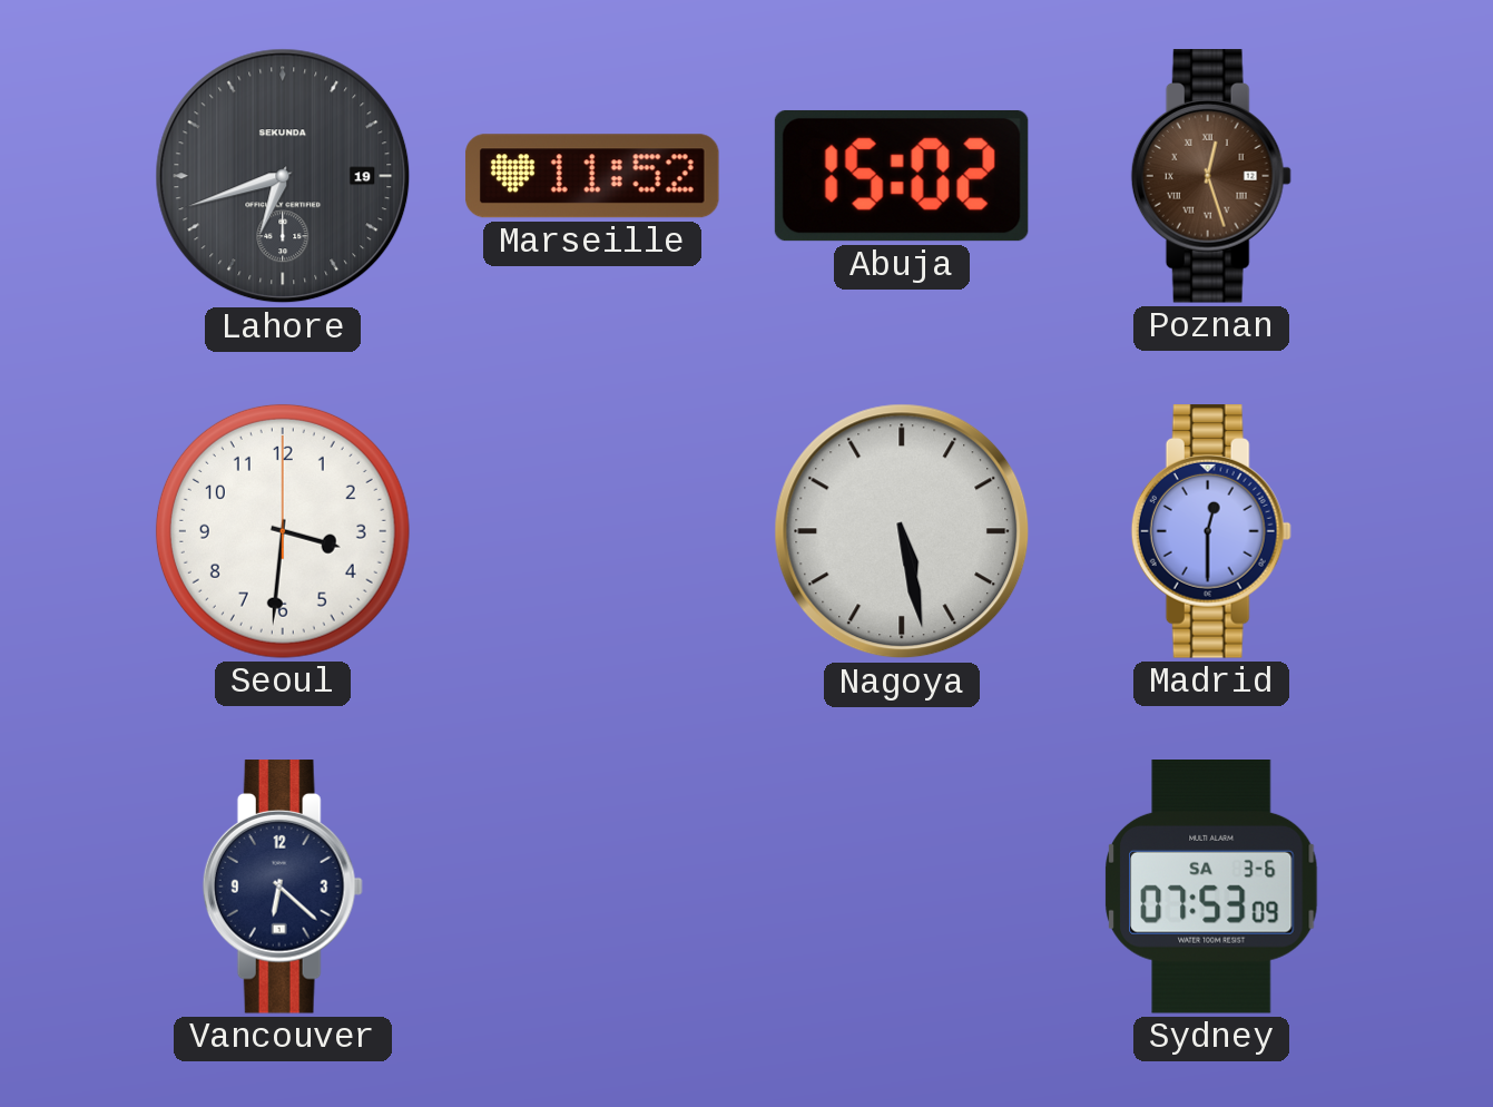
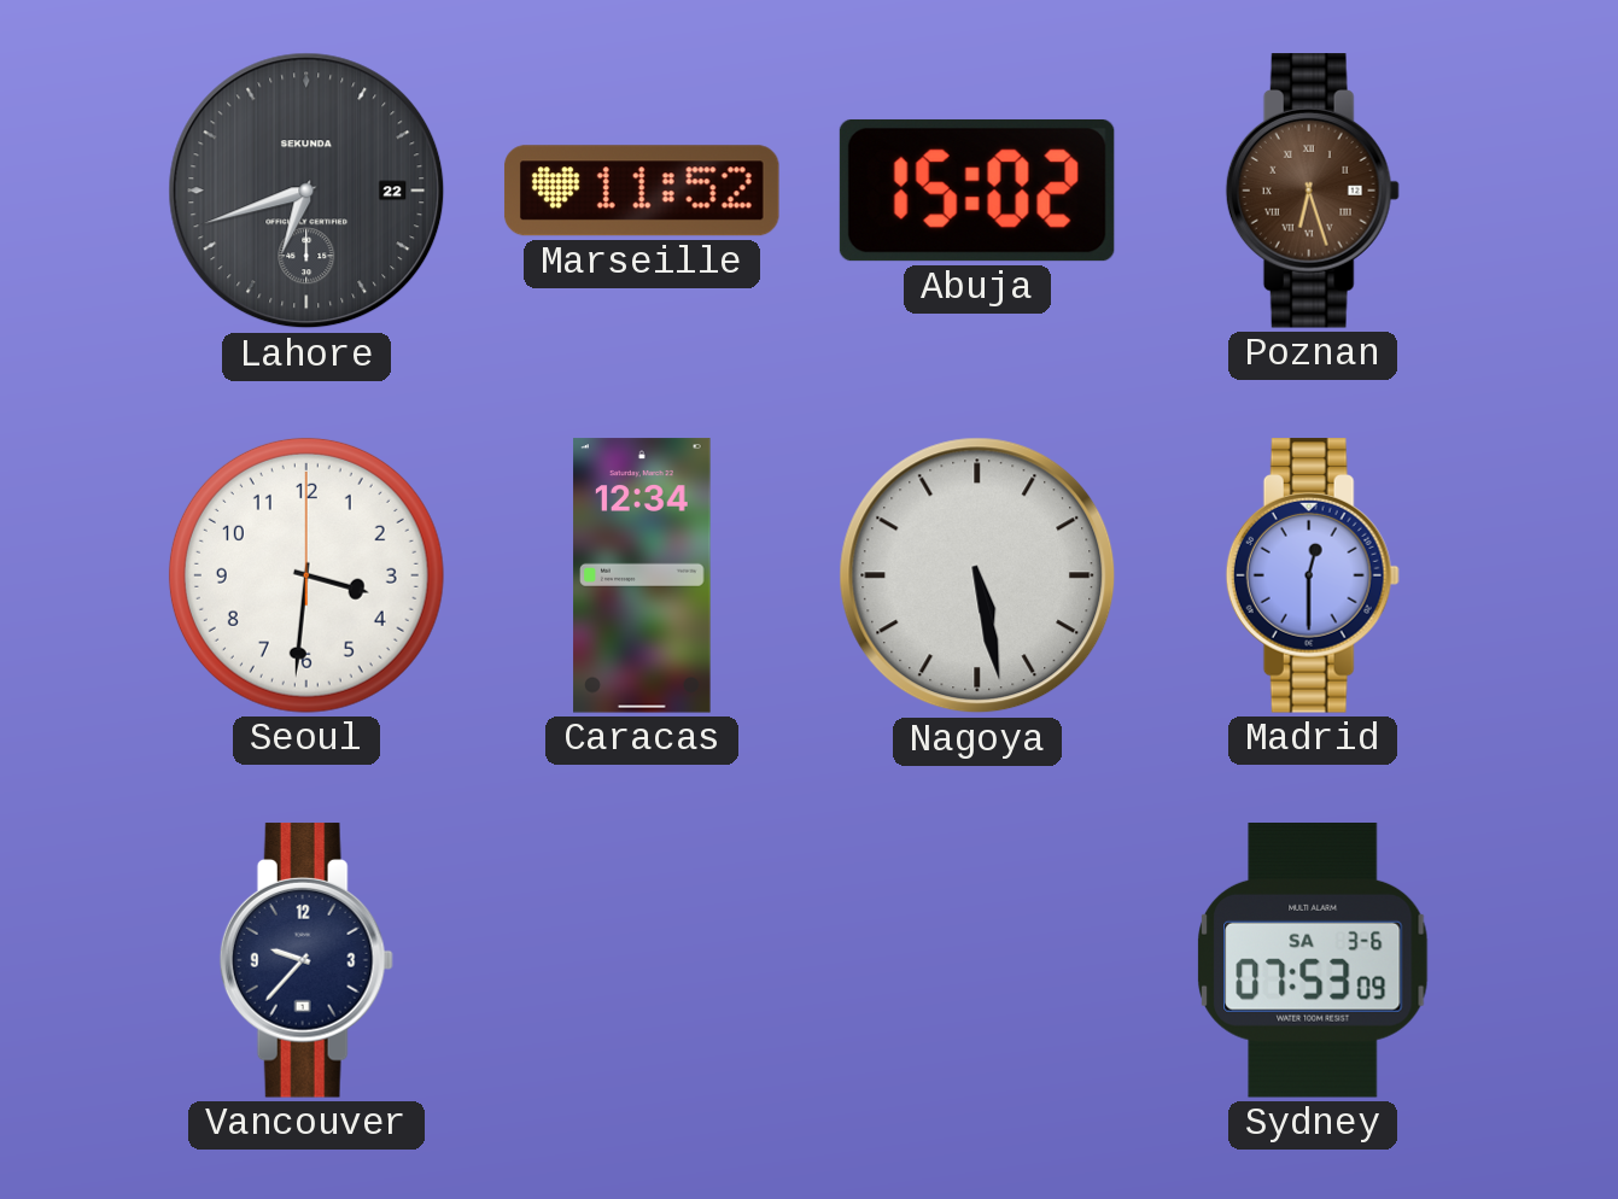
Lahore date: 19 -> 22
Poznan: 12:27 -> 6:27
Caracas: none -> 12:34
Vancouver: 6:22 -> 9:37
